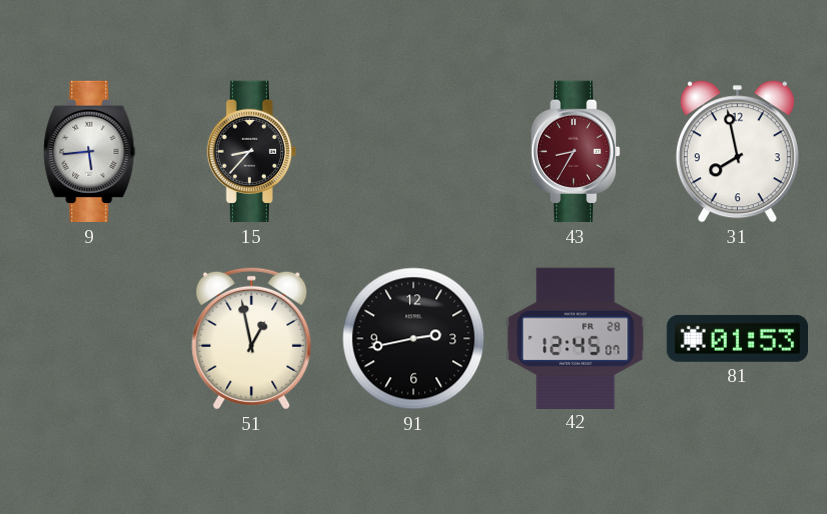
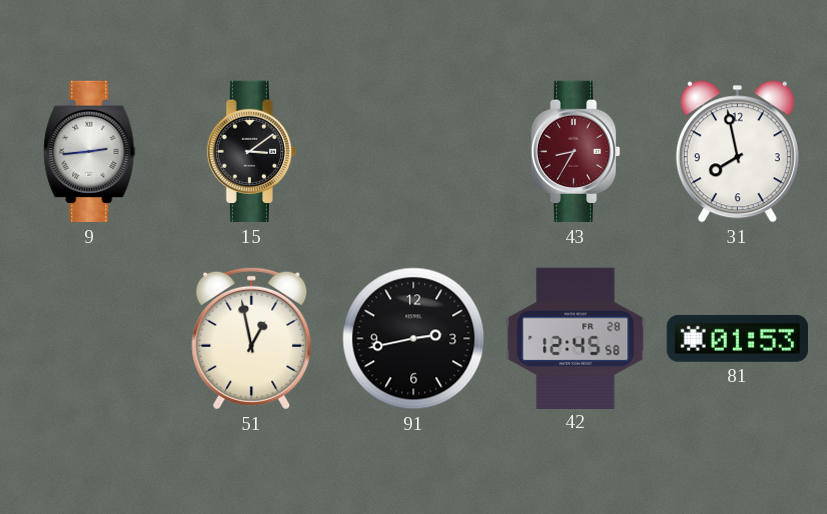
9: 5:44 -> 2:44
15: 8:37 -> 3:09
42: 12:45:07 -> 12:45:58
